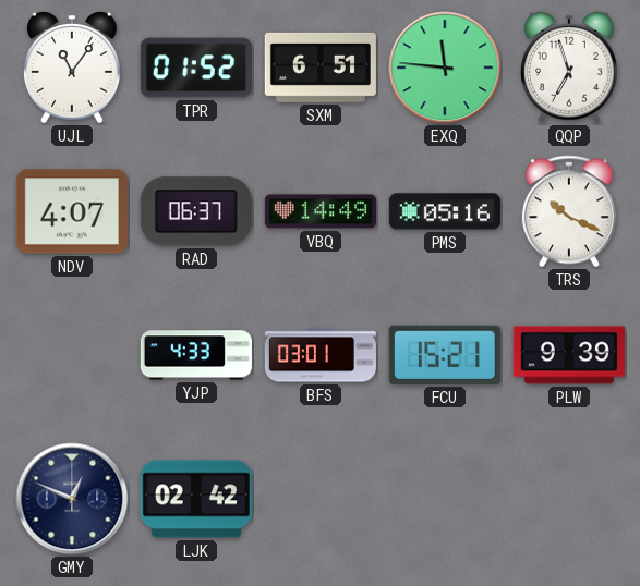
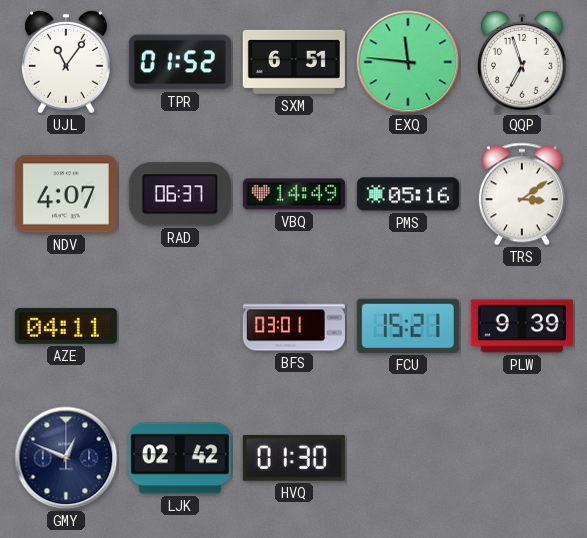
TRS: 10:19 -> 3:09
AZE: none -> 04:11
YJP: 4:33 -> none
HVQ: none -> 01:30
